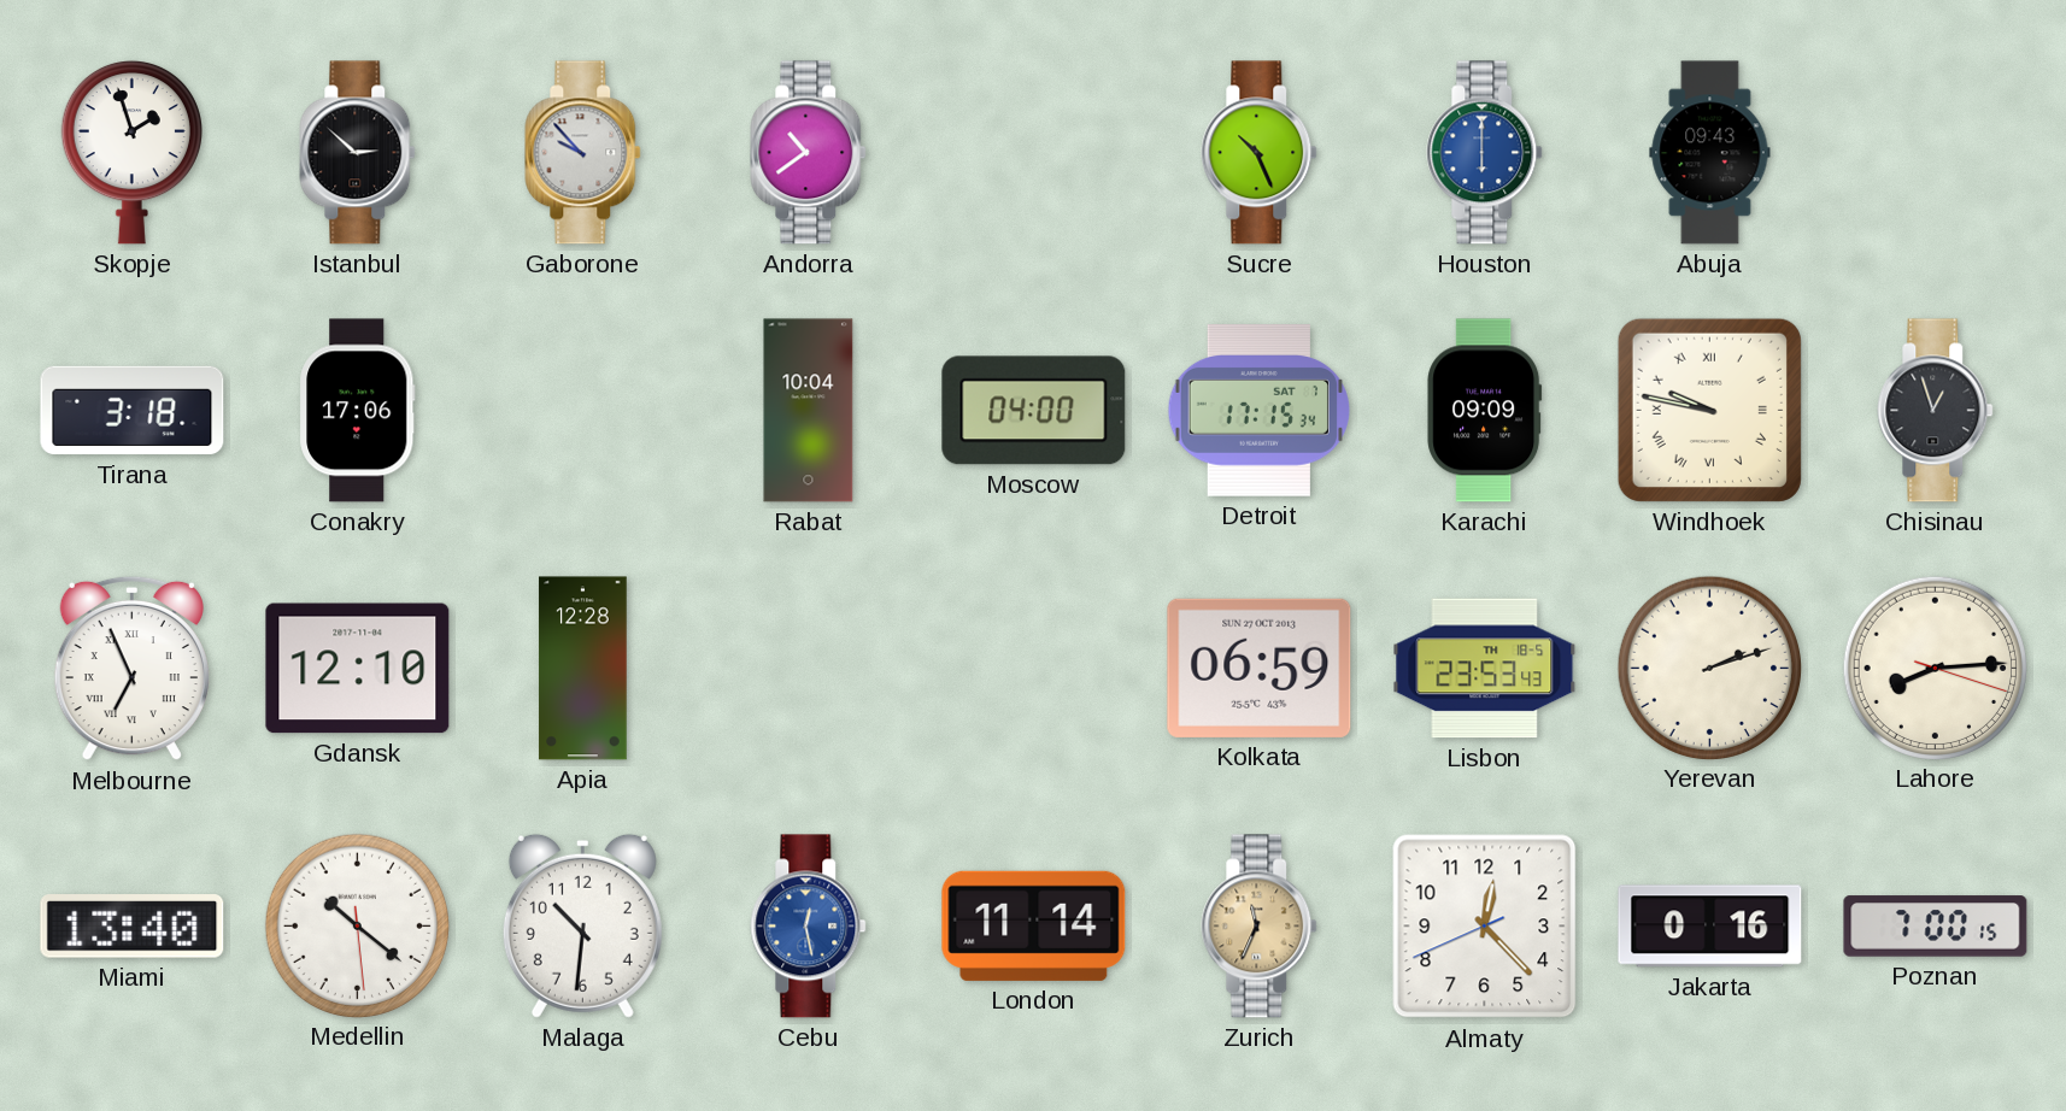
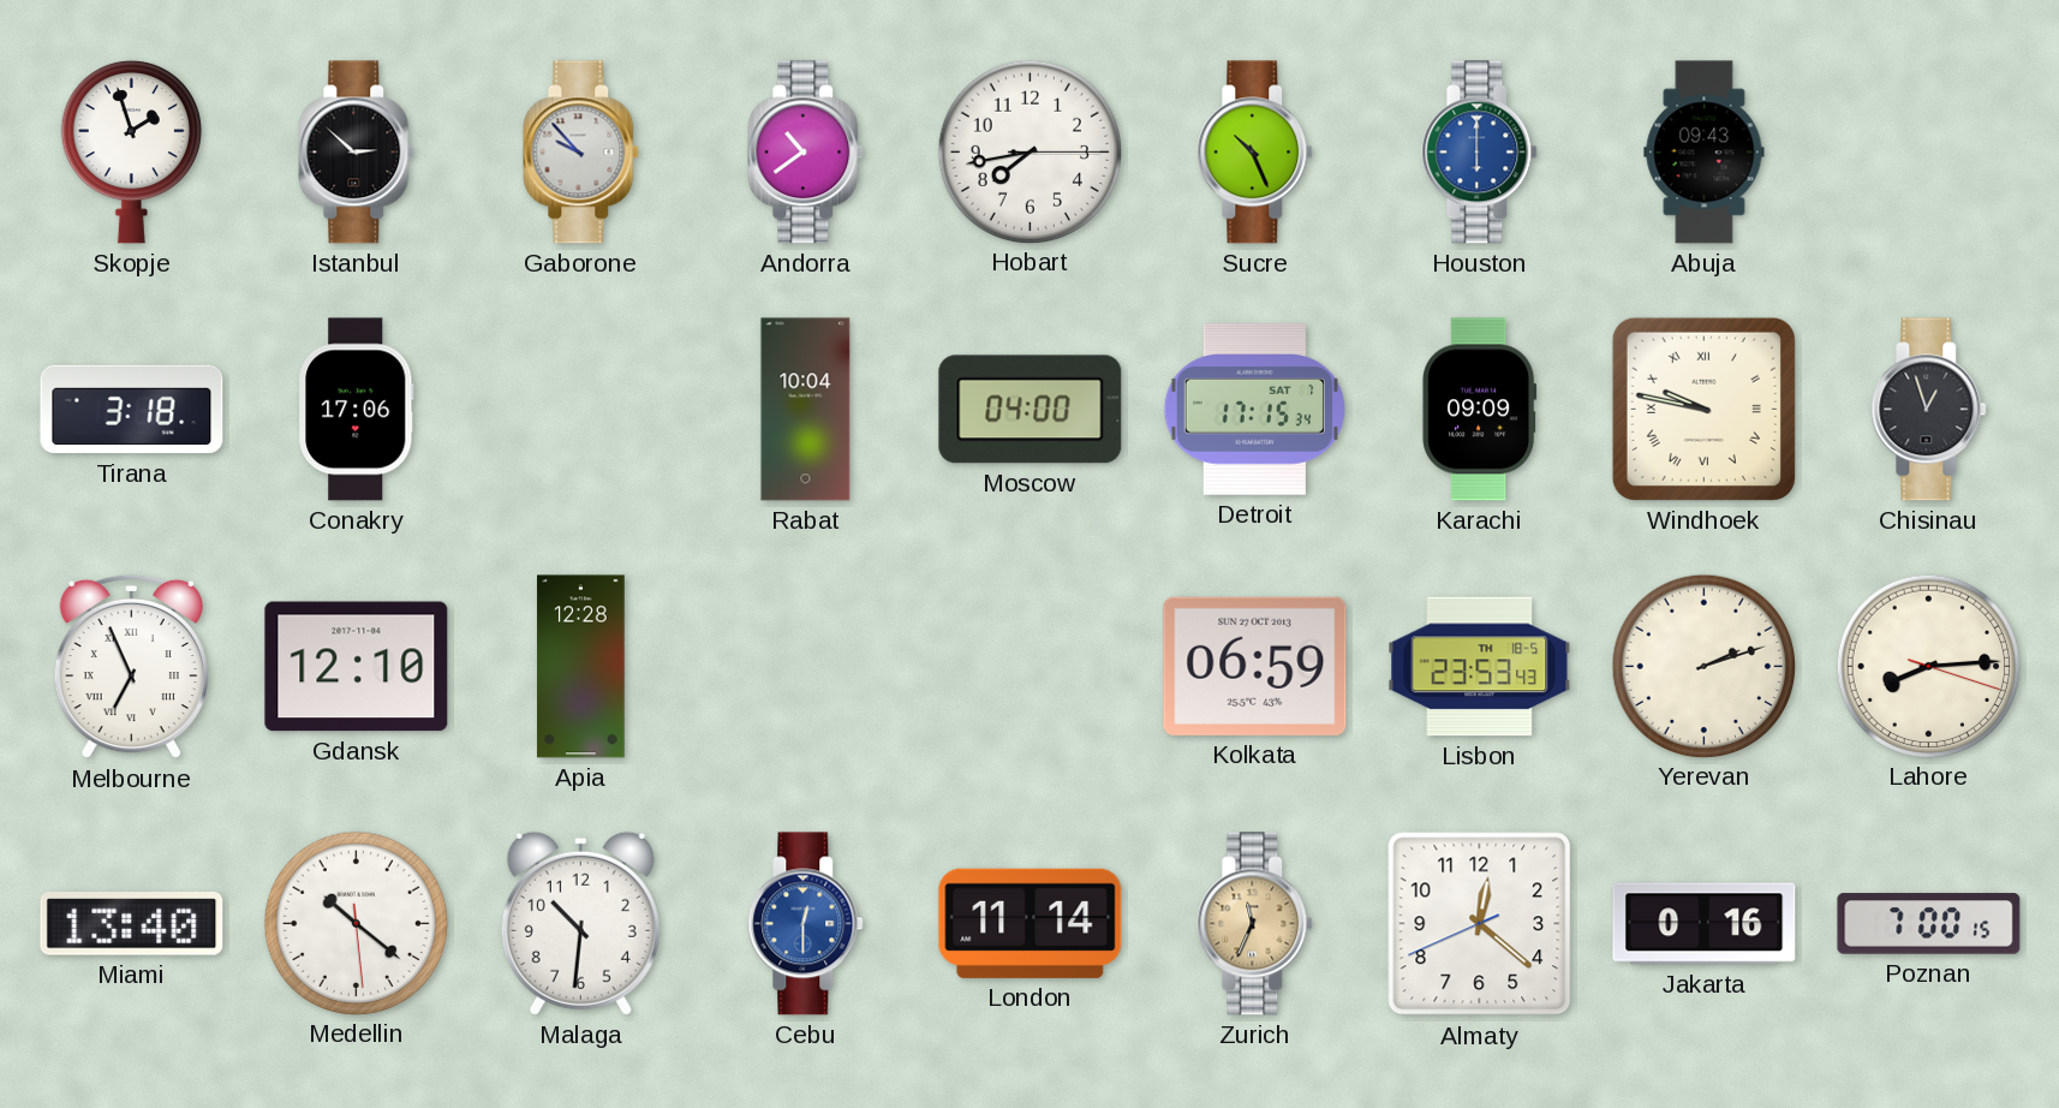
Hobart: none -> 7:43
Cebu: 12:28 -> 12:30
Almaty: 12:22 -> 12:21
